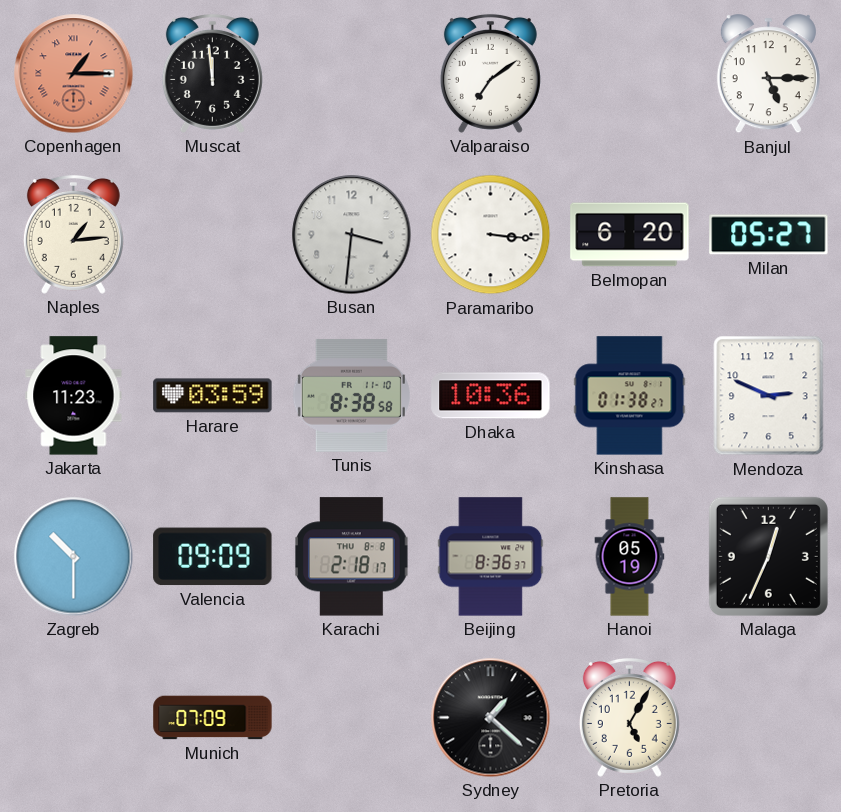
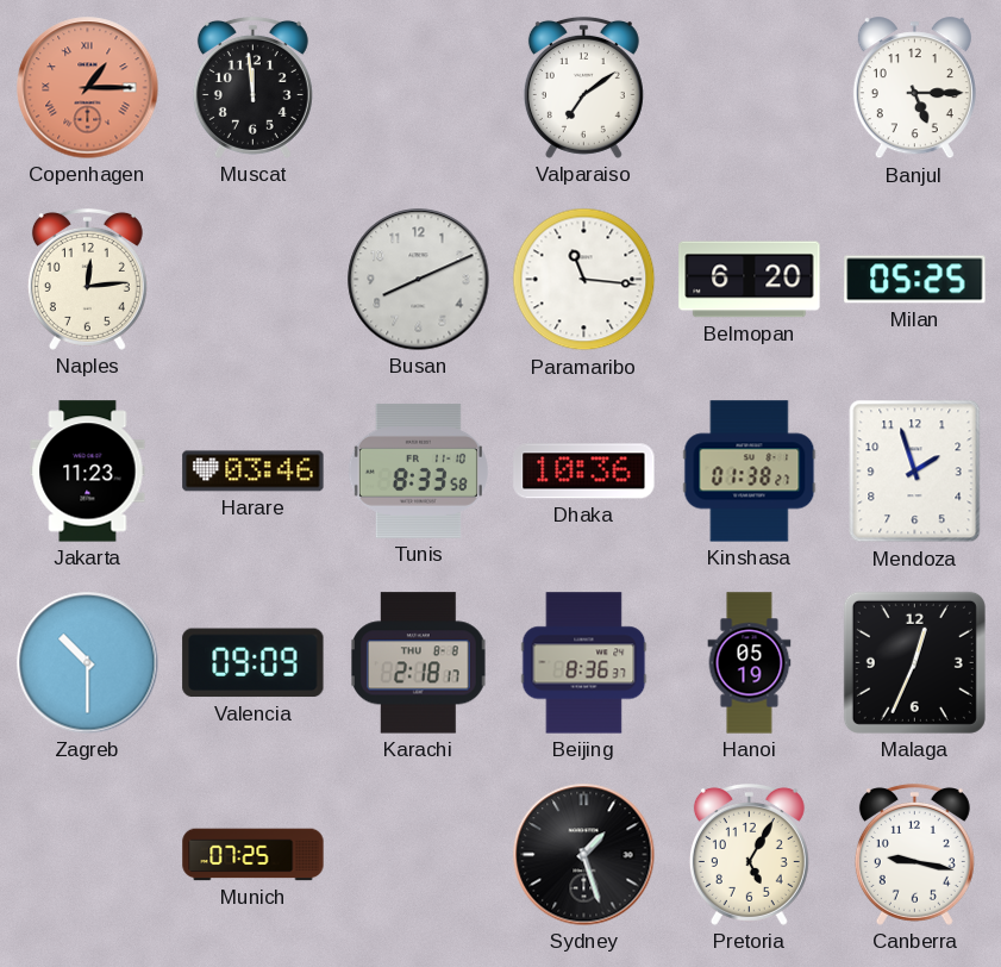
Naples: 1:14 -> 12:14
Busan: 3:31 -> 8:11
Paramaribo: 3:16 -> 11:16
Milan: 05:27 -> 05:25
Harare: 03:59 -> 03:46
Tunis: 8:38 -> 8:33
Mendoza: 2:49 -> 1:57
Munich: 07:09 -> 07:25
Sydney: 1:22 -> 1:27
Canberra: none -> 9:17
